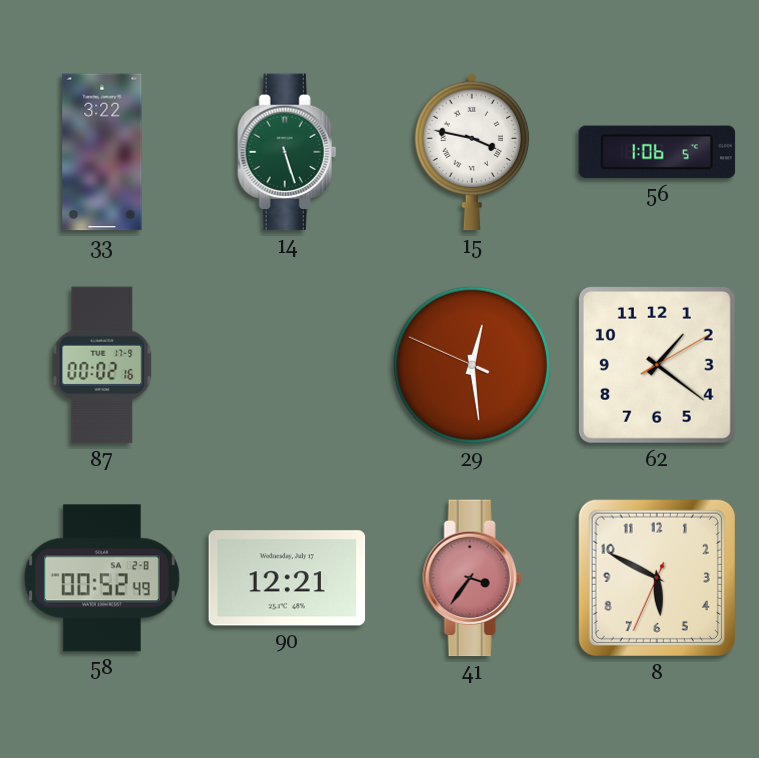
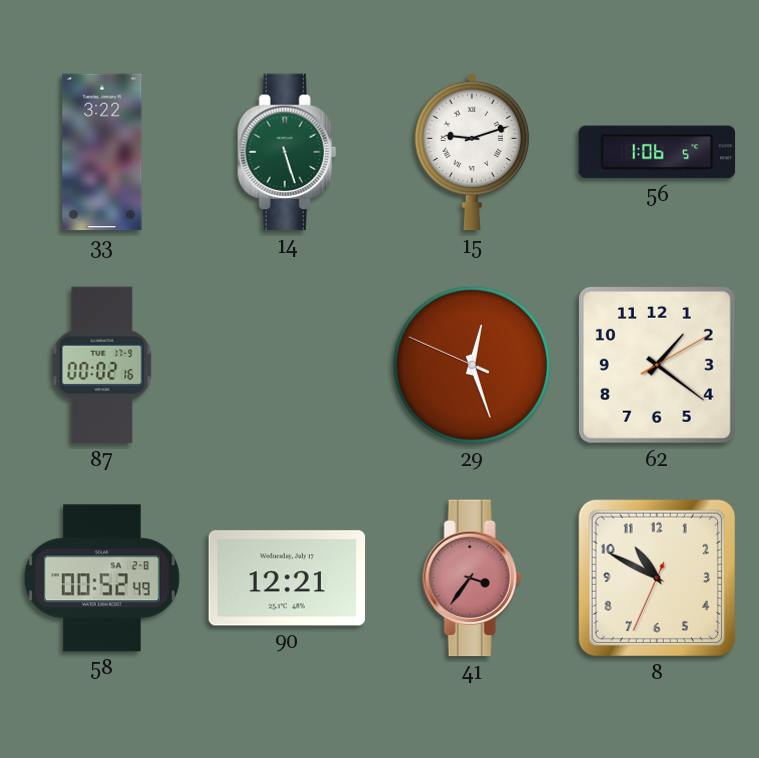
15: 3:47 -> 9:12
29: 12:28 -> 12:26
8: 5:49 -> 10:49
